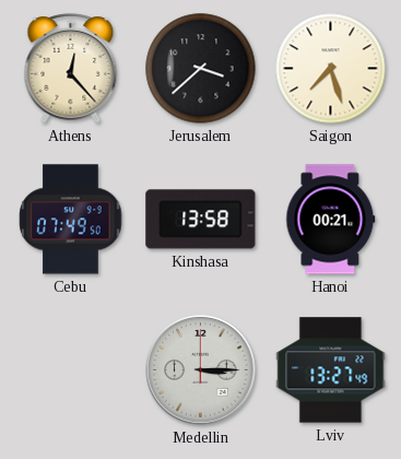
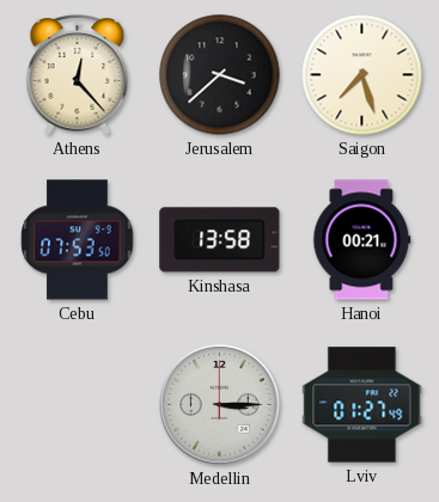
Cebu: 07:49 -> 07:53
Lviv: 13:27 -> 01:27
